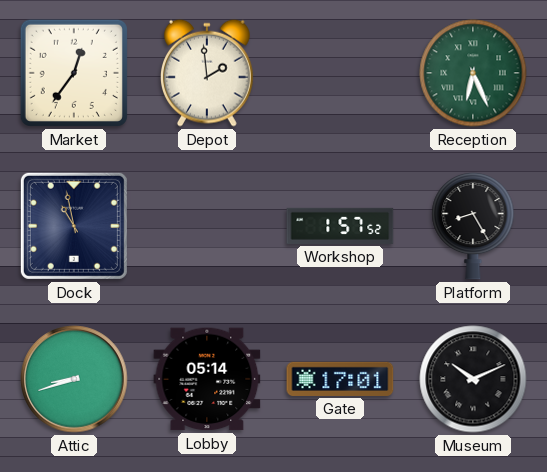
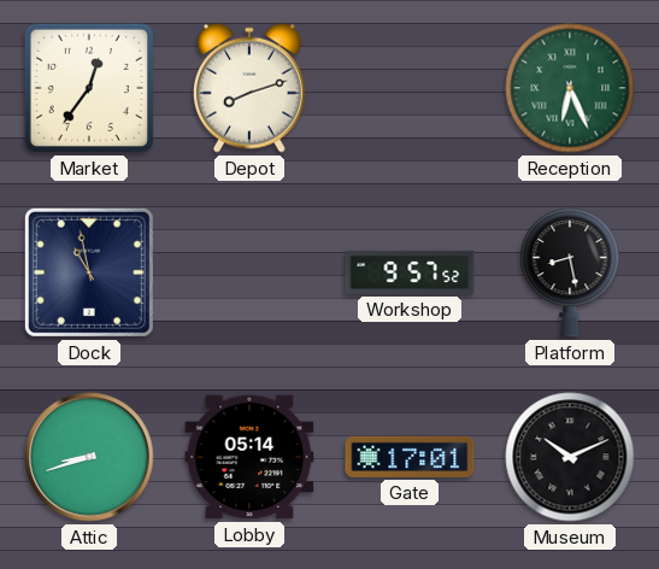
Depot: 1:59 -> 8:12
Workshop: 1:57 -> 9:57
Platform: 8:25 -> 8:28
